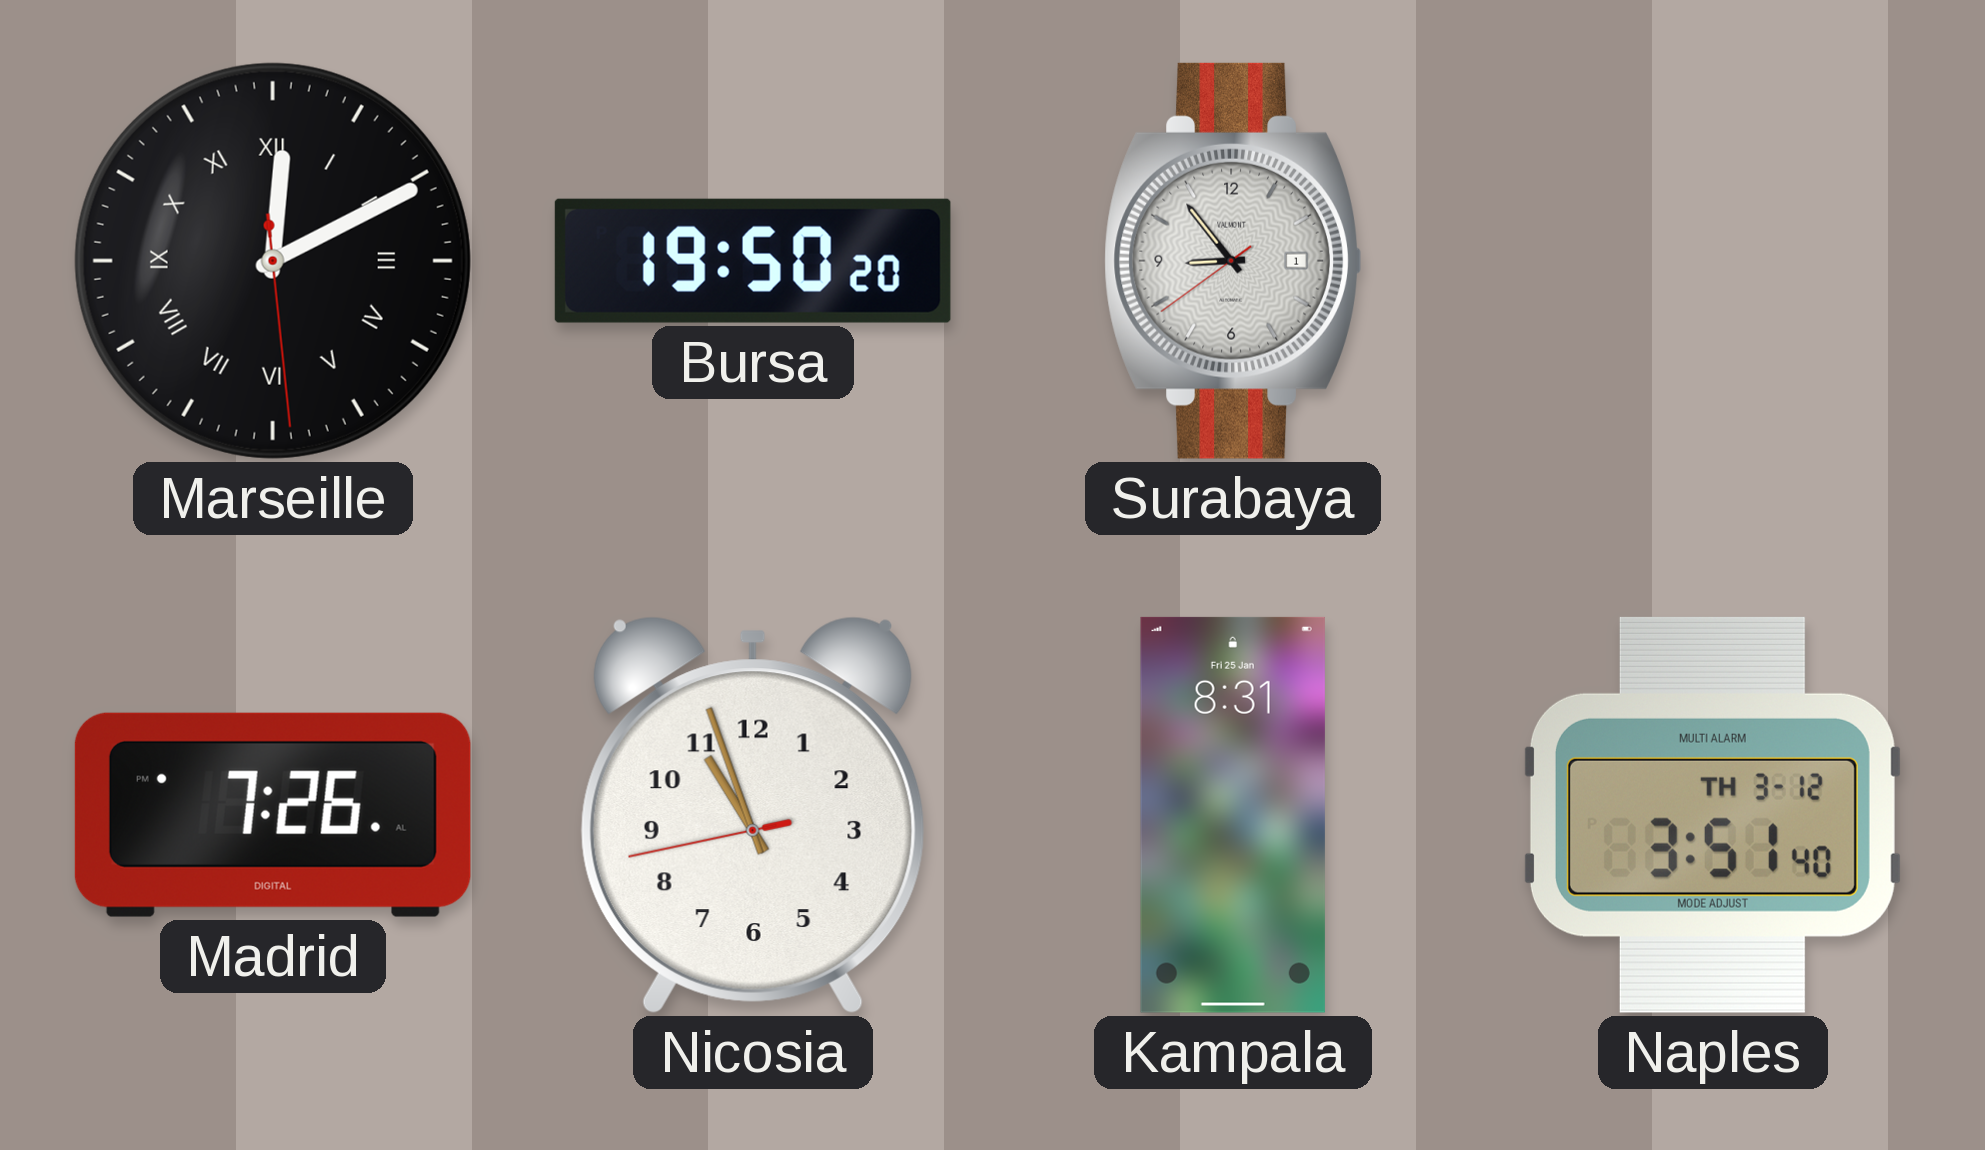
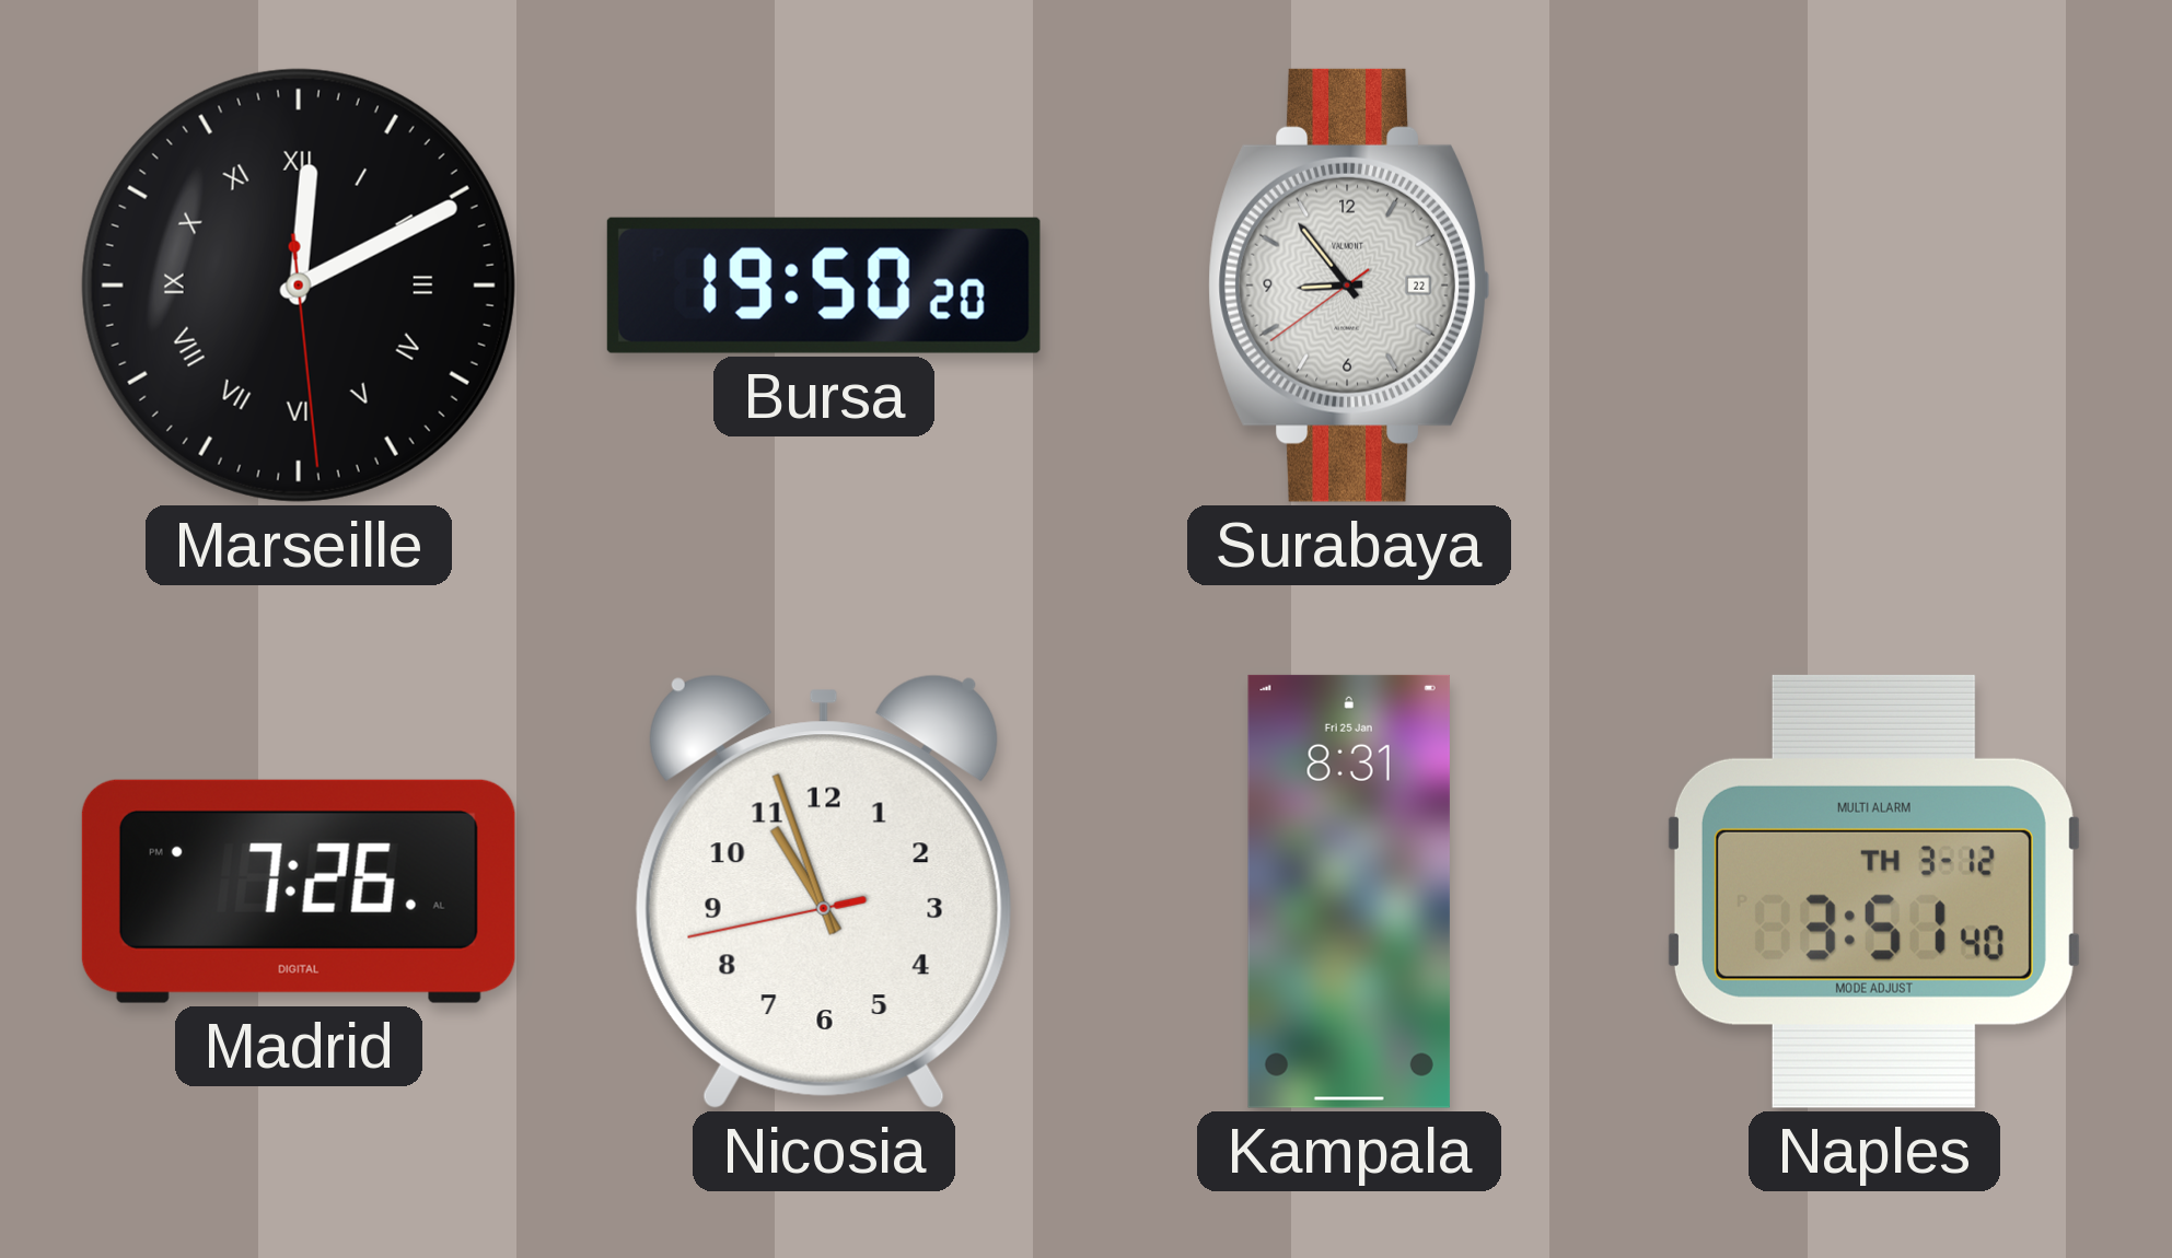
Surabaya date: 1 -> 22
